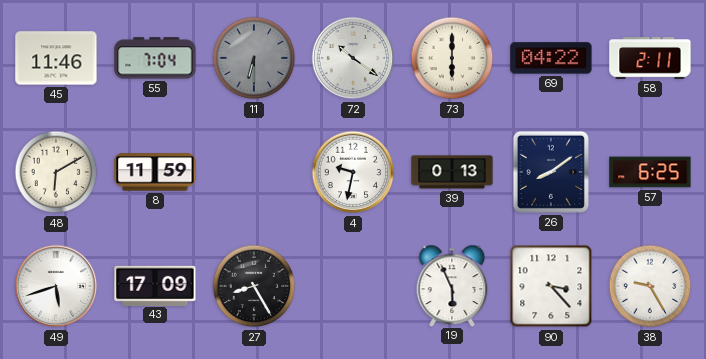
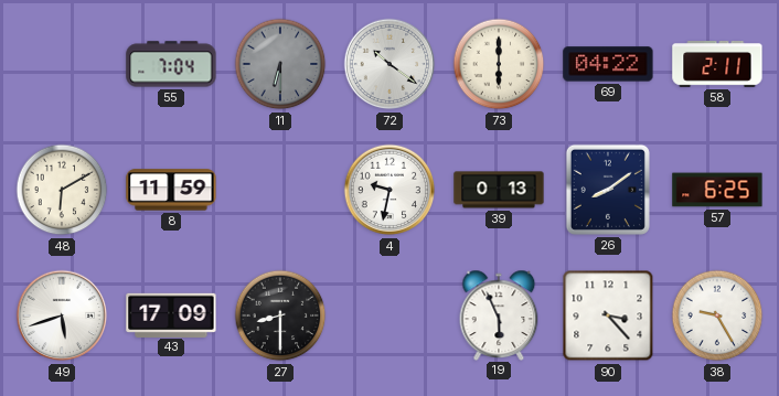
45: 11:46 -> none
27: 8:25 -> 8:30
